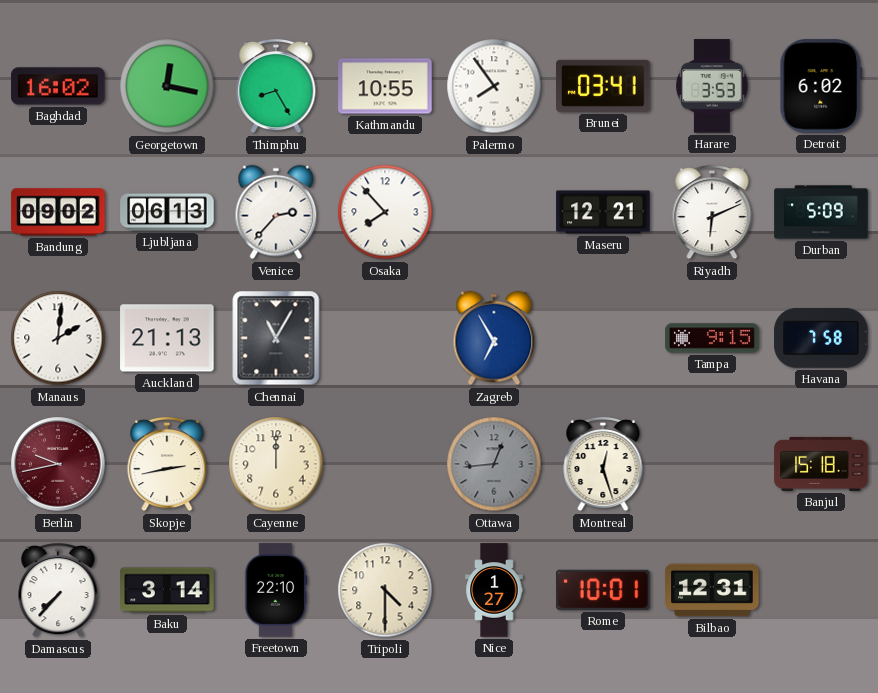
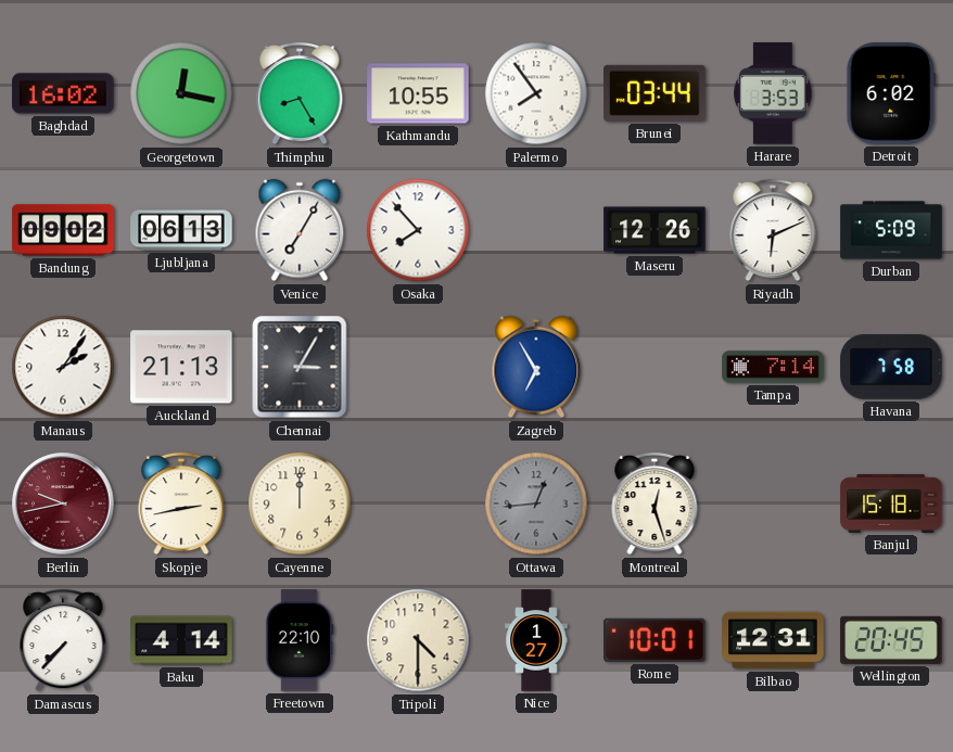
Brunei: 03:41 -> 03:44
Venice: 2:37 -> 7:05
Maseru: 12:21 -> 12:26
Manaus: 2:01 -> 2:06
Chennai: 11:05 -> 3:05
Tampa: 9:15 -> 7:14
Baku: 3:14 -> 4:14
Wellington: none -> 20:45
